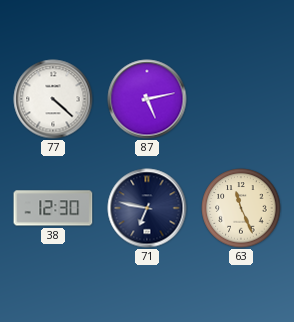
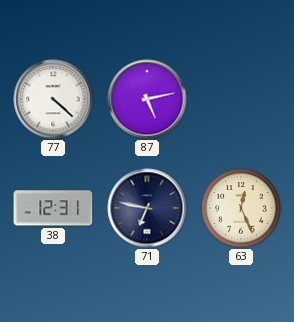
38: 12:30 -> 12:31
63: 11:26 -> 12:26
